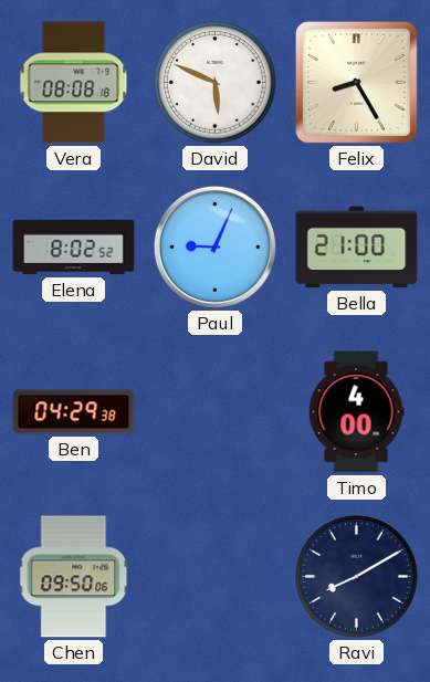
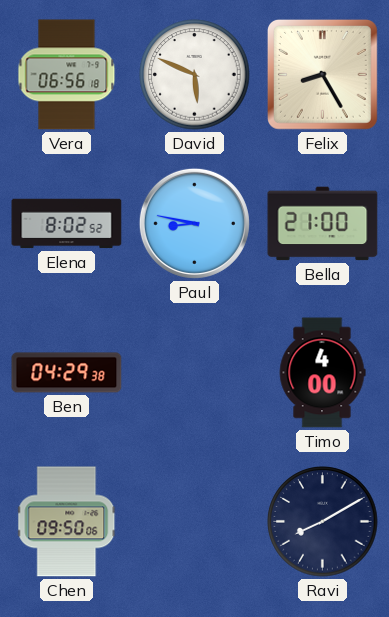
Vera: 08:08 -> 06:56
Paul: 9:04 -> 8:47
